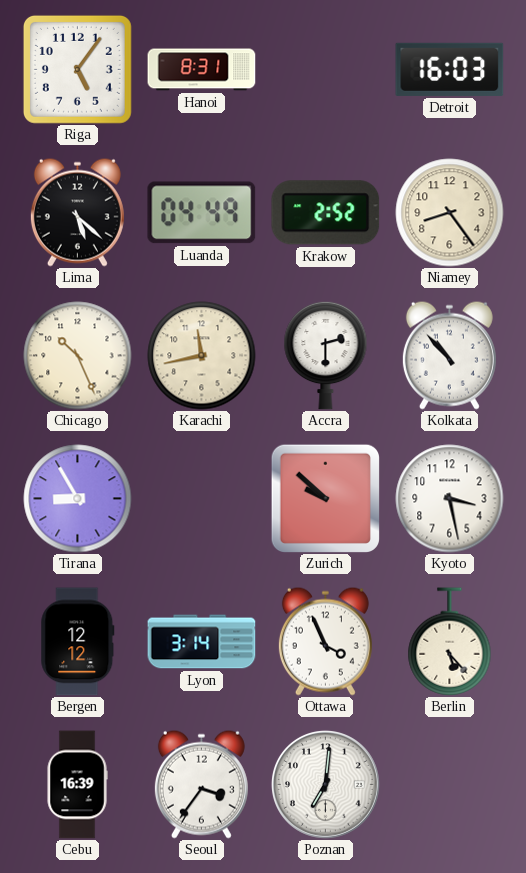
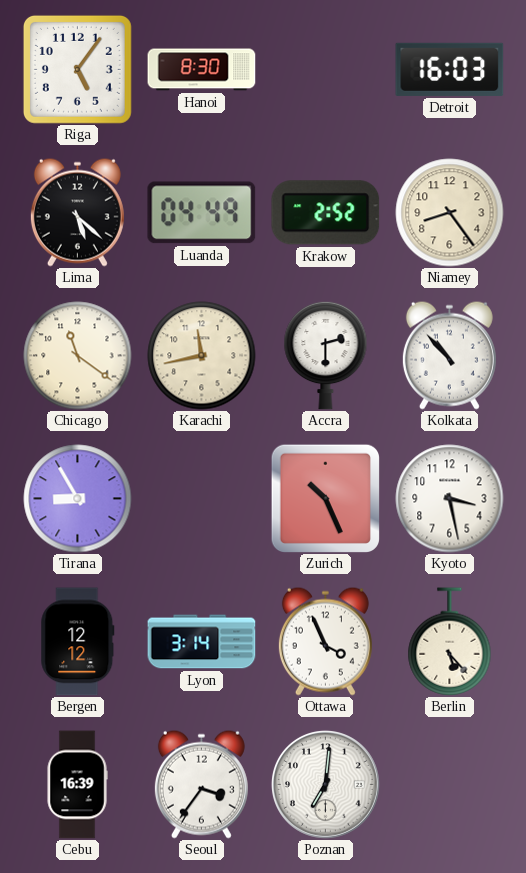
Hanoi: 8:31 -> 8:30
Chicago: 10:26 -> 11:21
Zurich: 9:52 -> 10:26
